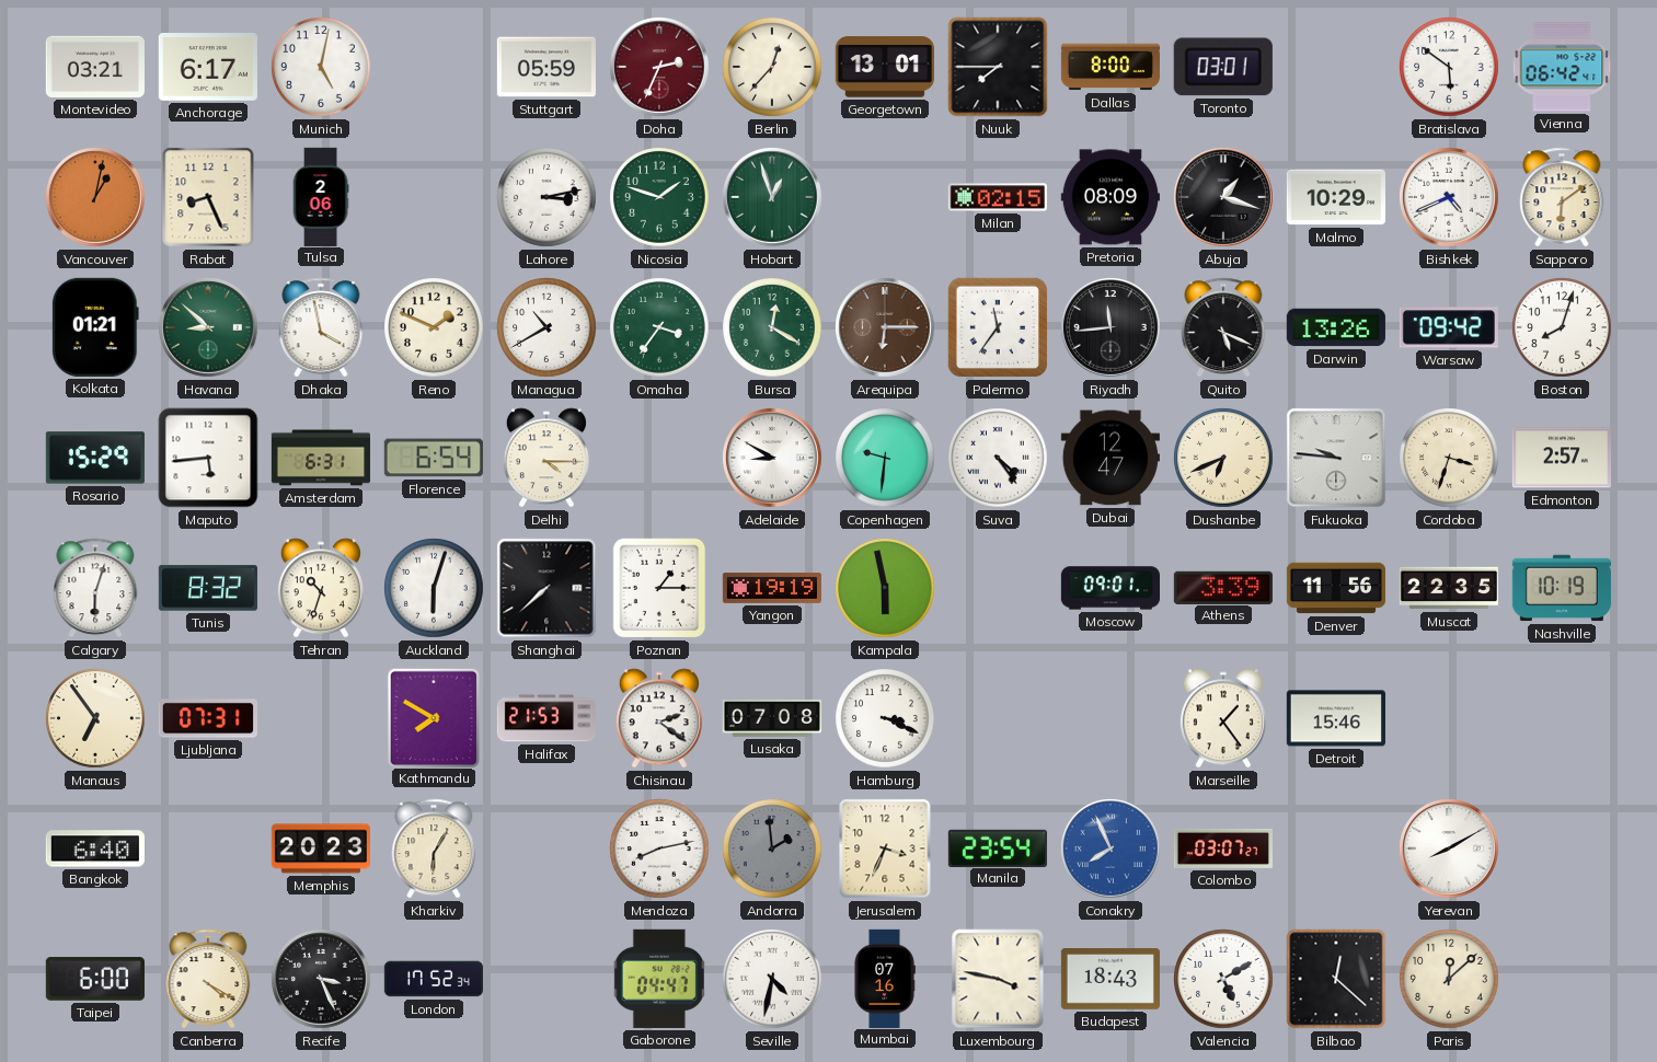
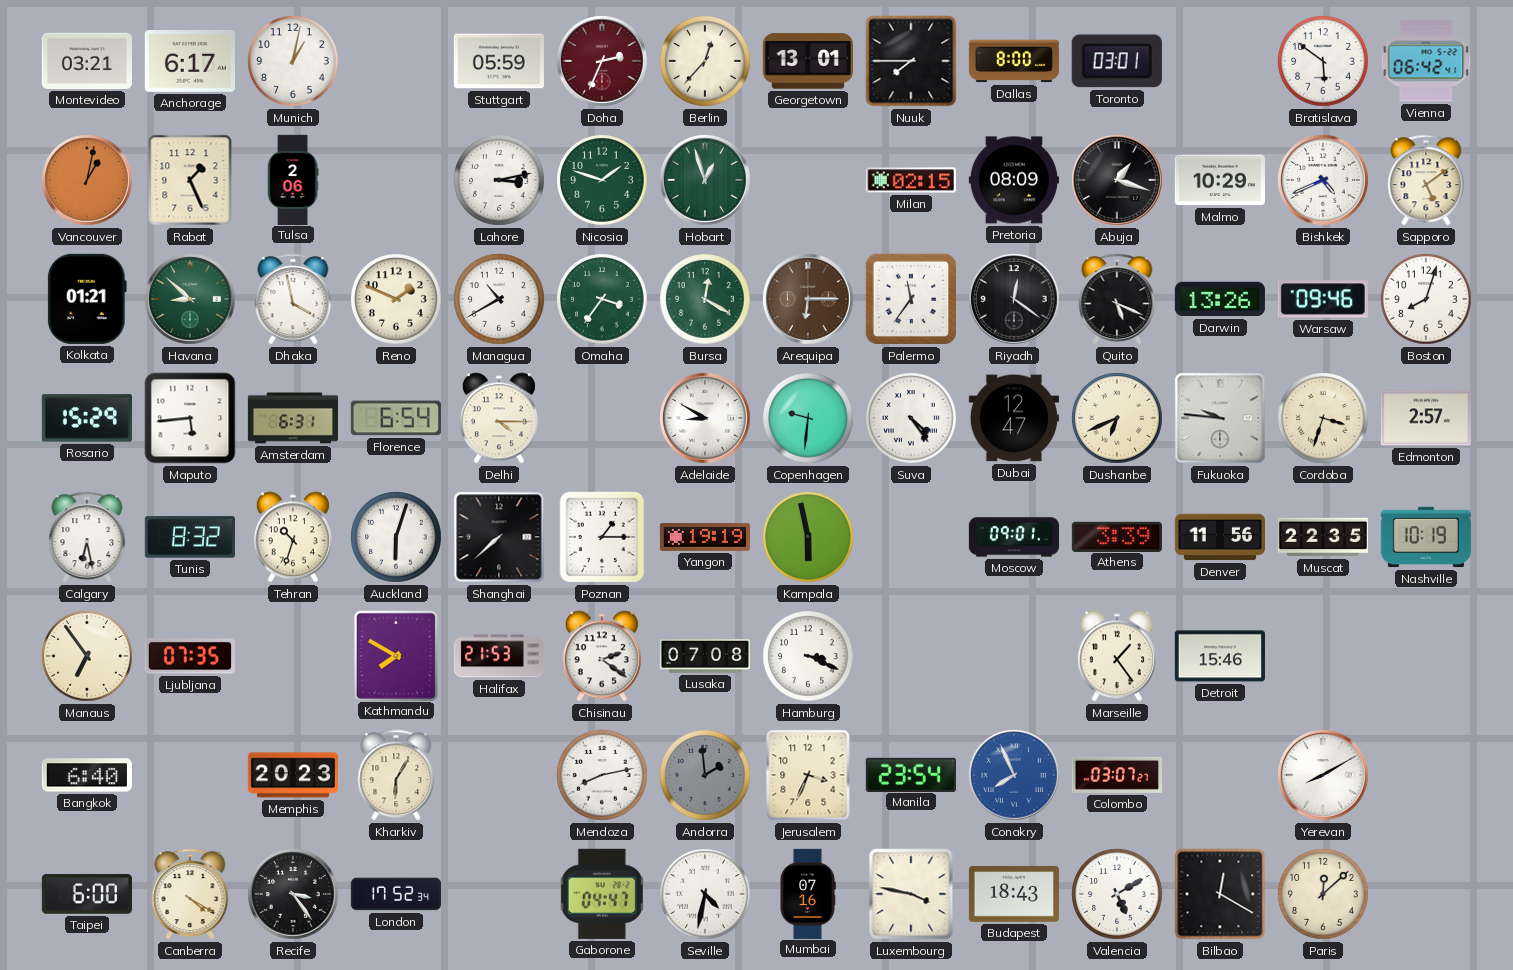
Munich: 5:02 -> 1:02
Rabat: 8:26 -> 1:26
Sapporo: 6:09 -> 5:09
Riyadh: 11:44 -> 12:21
Warsaw: 09:42 -> 09:46
Calgary: 6:03 -> 6:28
Ljubljana: 07:31 -> 07:35
Recife: 3:26 -> 3:24
Bilbao: 12:22 -> 12:20
